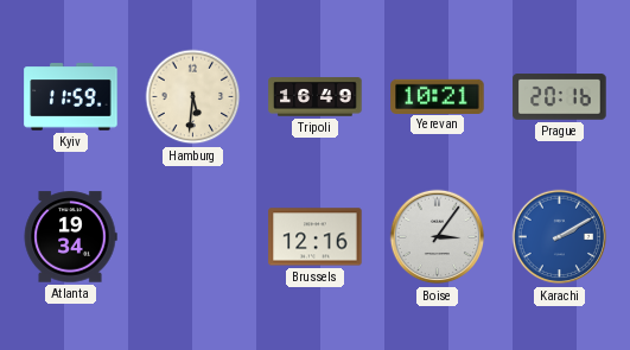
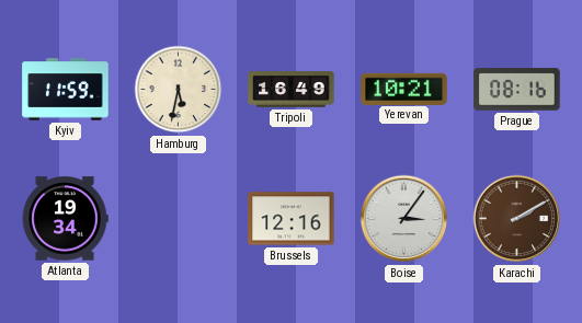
Hamburg: 5:31 -> 5:32
Prague: 20:16 -> 08:16
Karachi dial: blue -> brown
